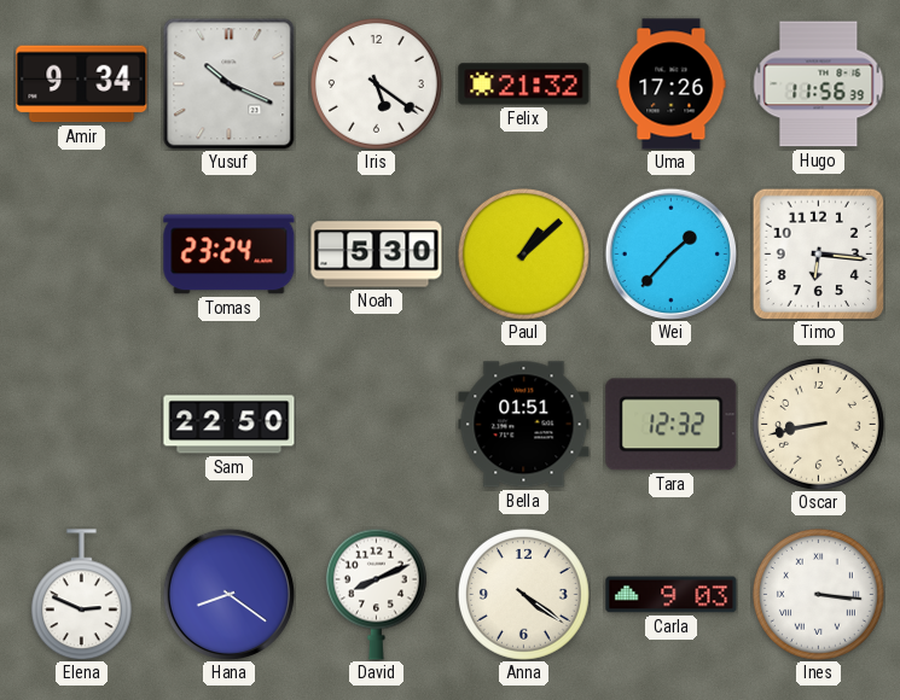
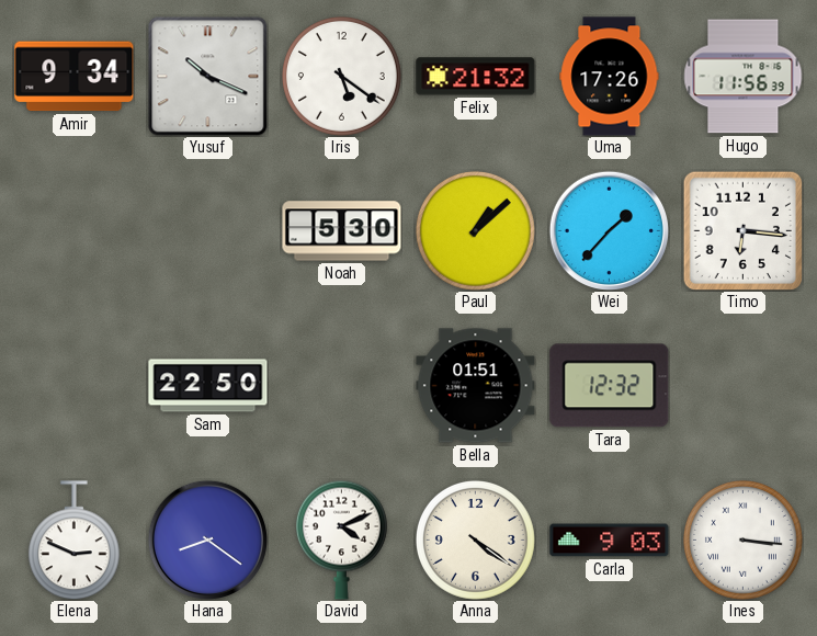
Tomas: 23:24 -> none
Oscar: 8:43 -> none
David: 8:11 -> 4:11
